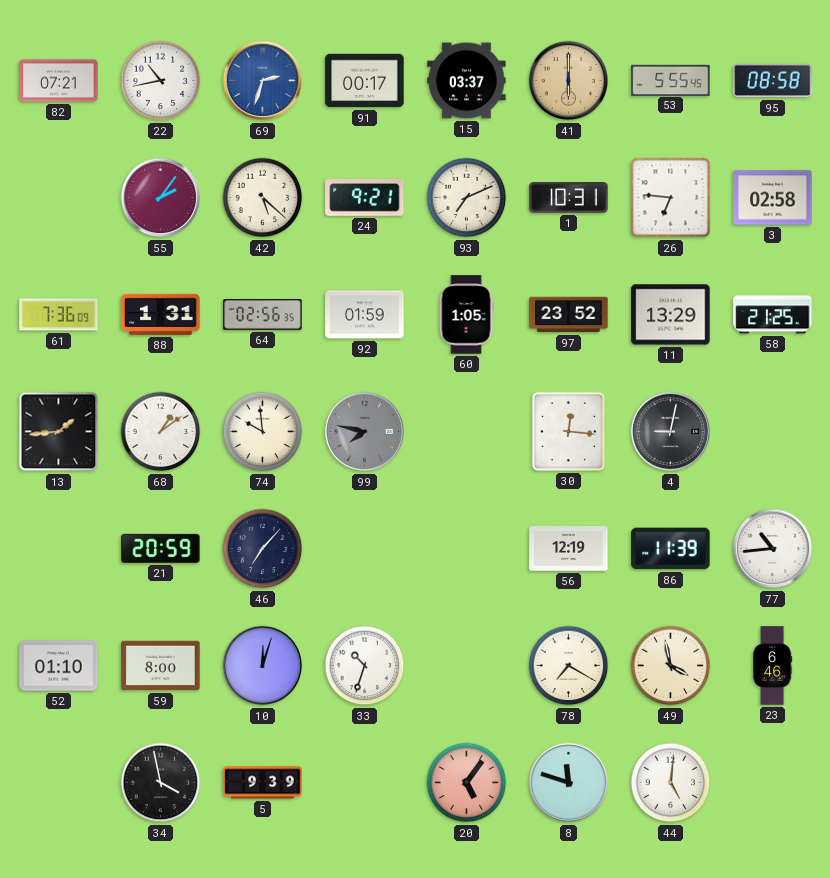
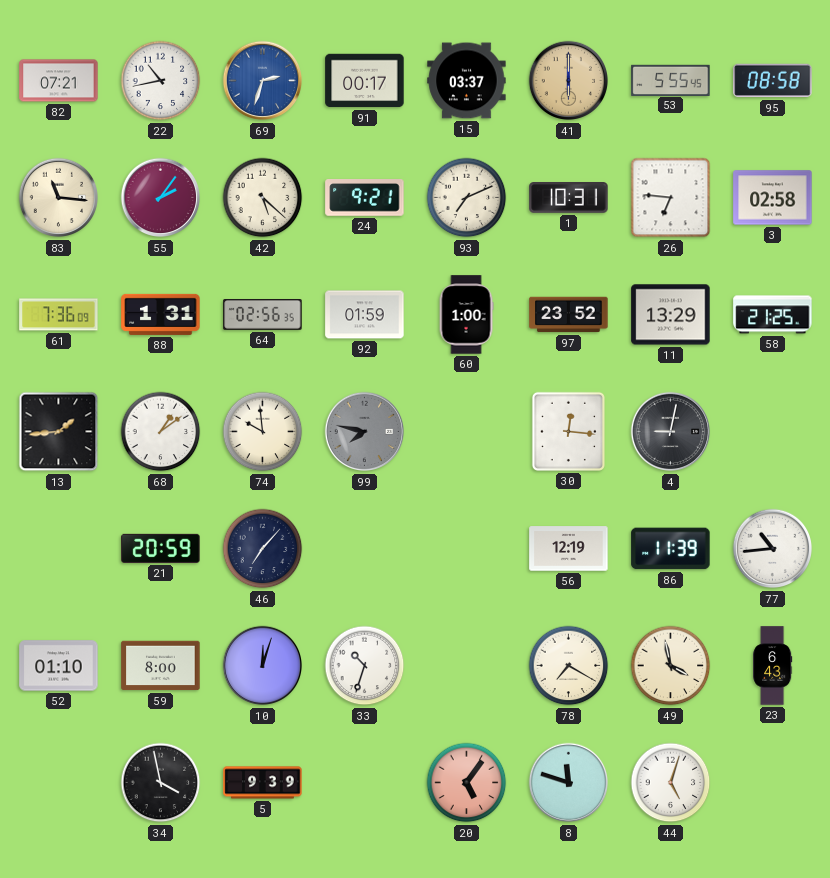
83: none -> 11:16
60: 1:05 -> 1:00
23: 6:46 -> 6:43
44: 5:01 -> 5:03
